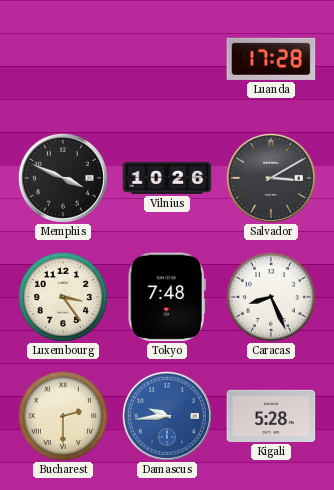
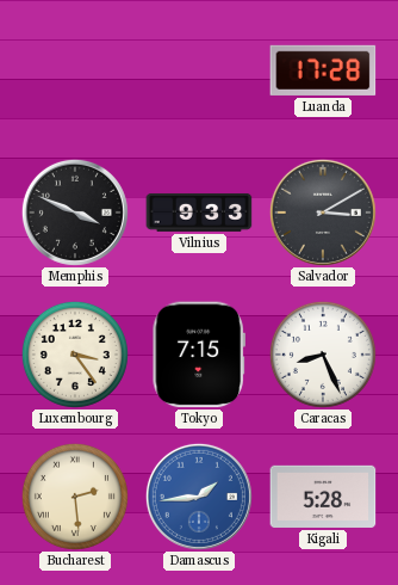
Vilnius: 10:26 -> 9:33
Tokyo: 7:48 -> 7:15
Bucharest: 2:30 -> 2:29
Damascus: 9:44 -> 1:44
